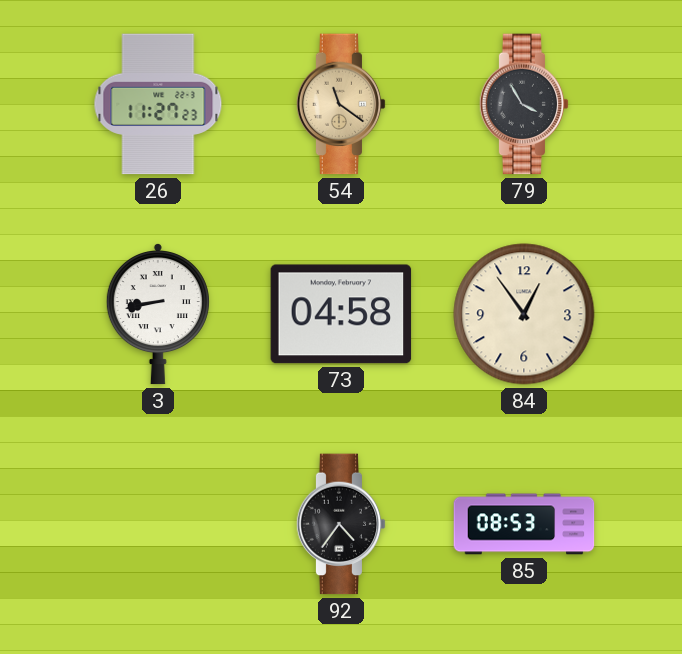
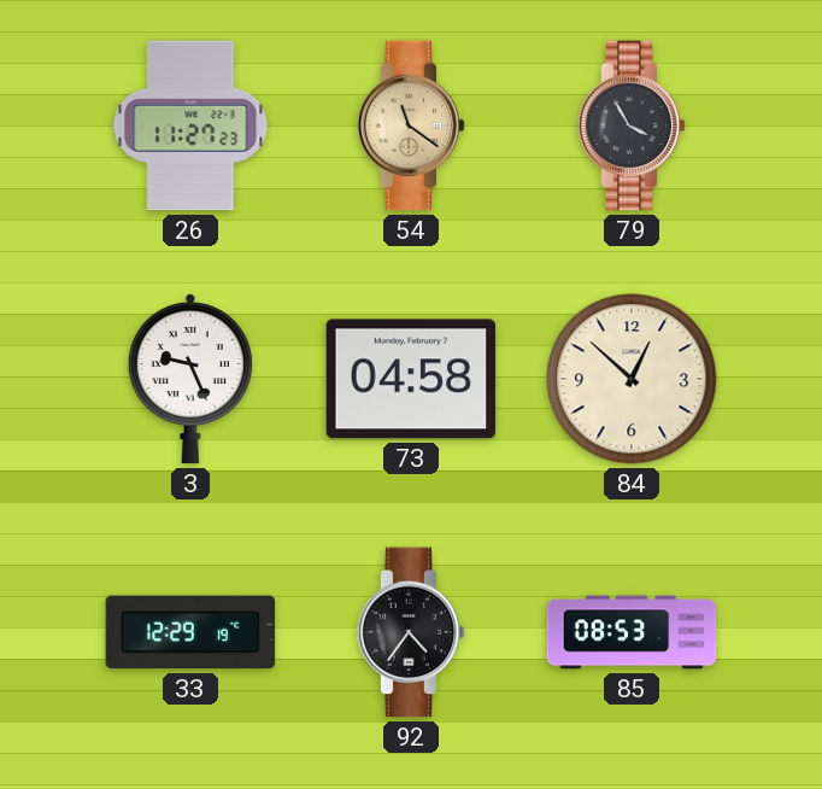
3: 8:43 -> 9:26
84: 12:54 -> 12:52
33: none -> 12:29
